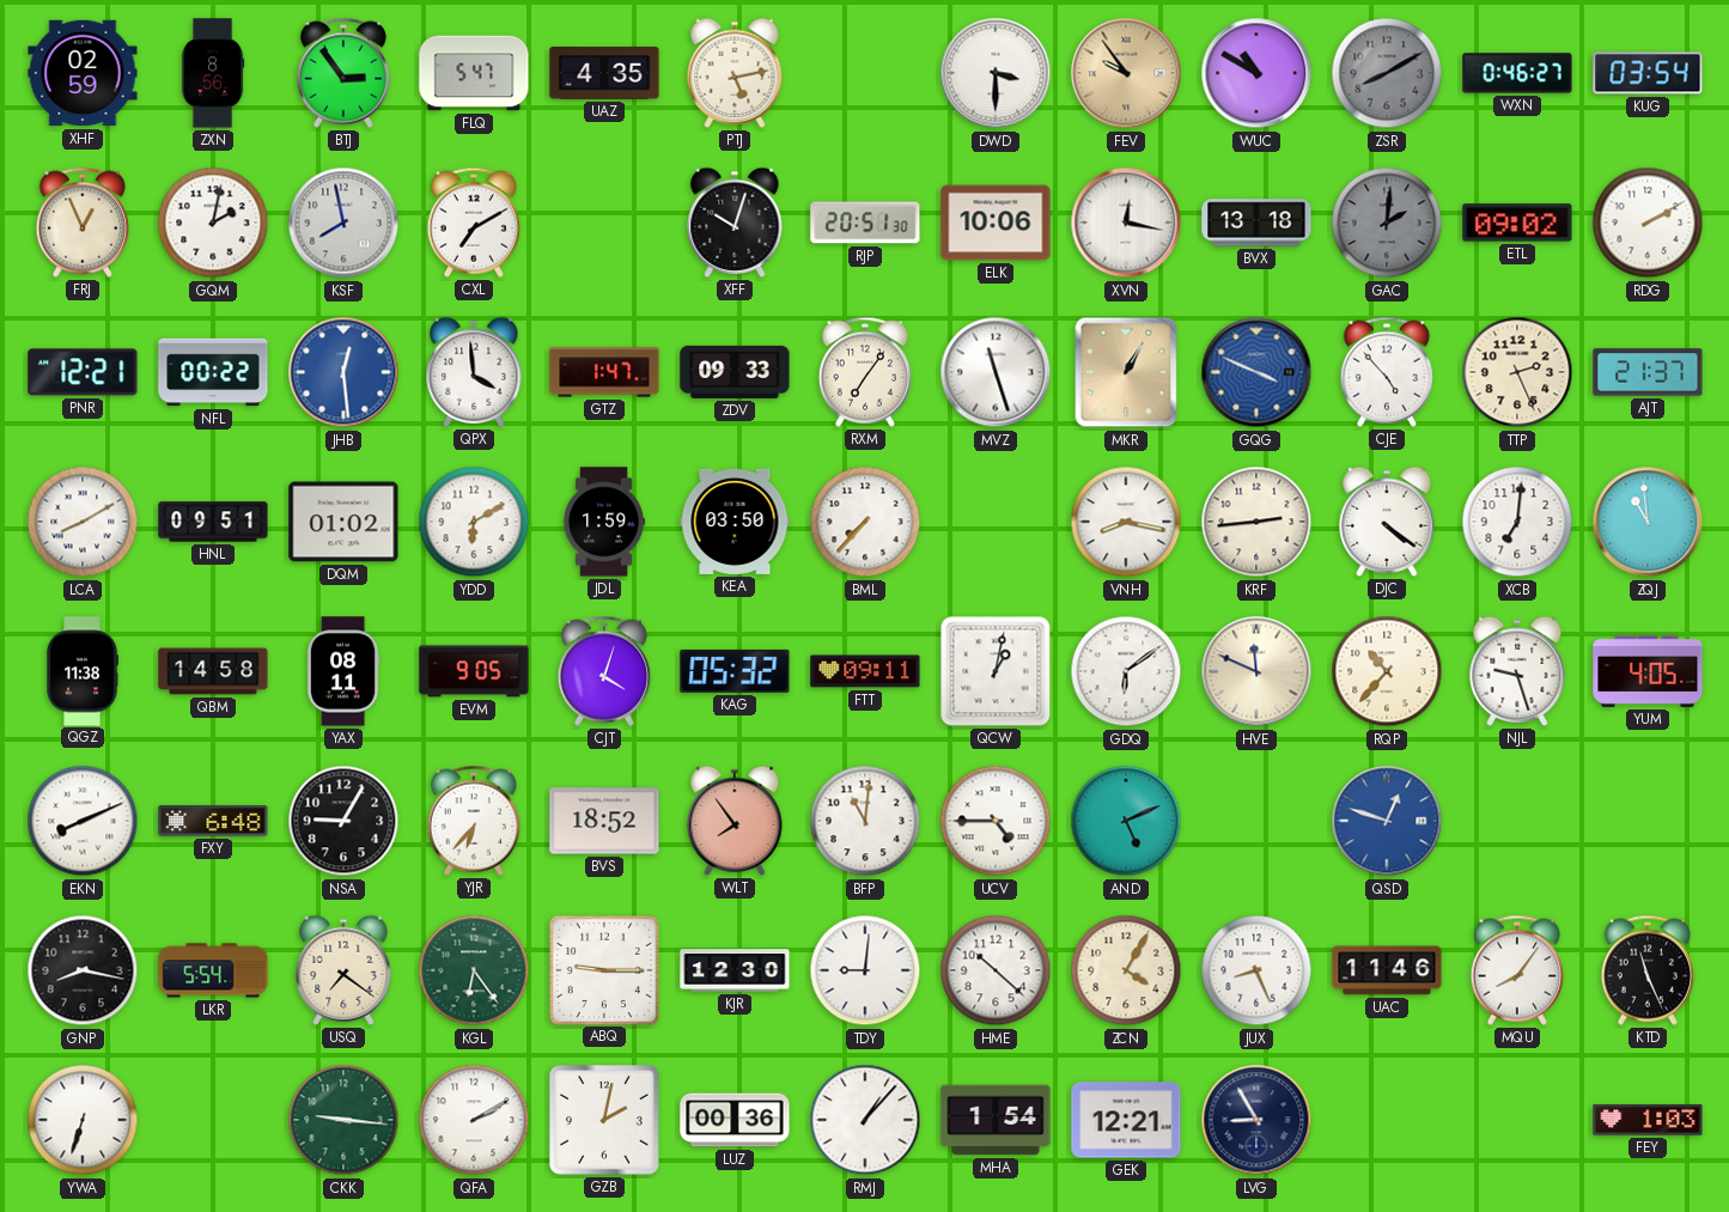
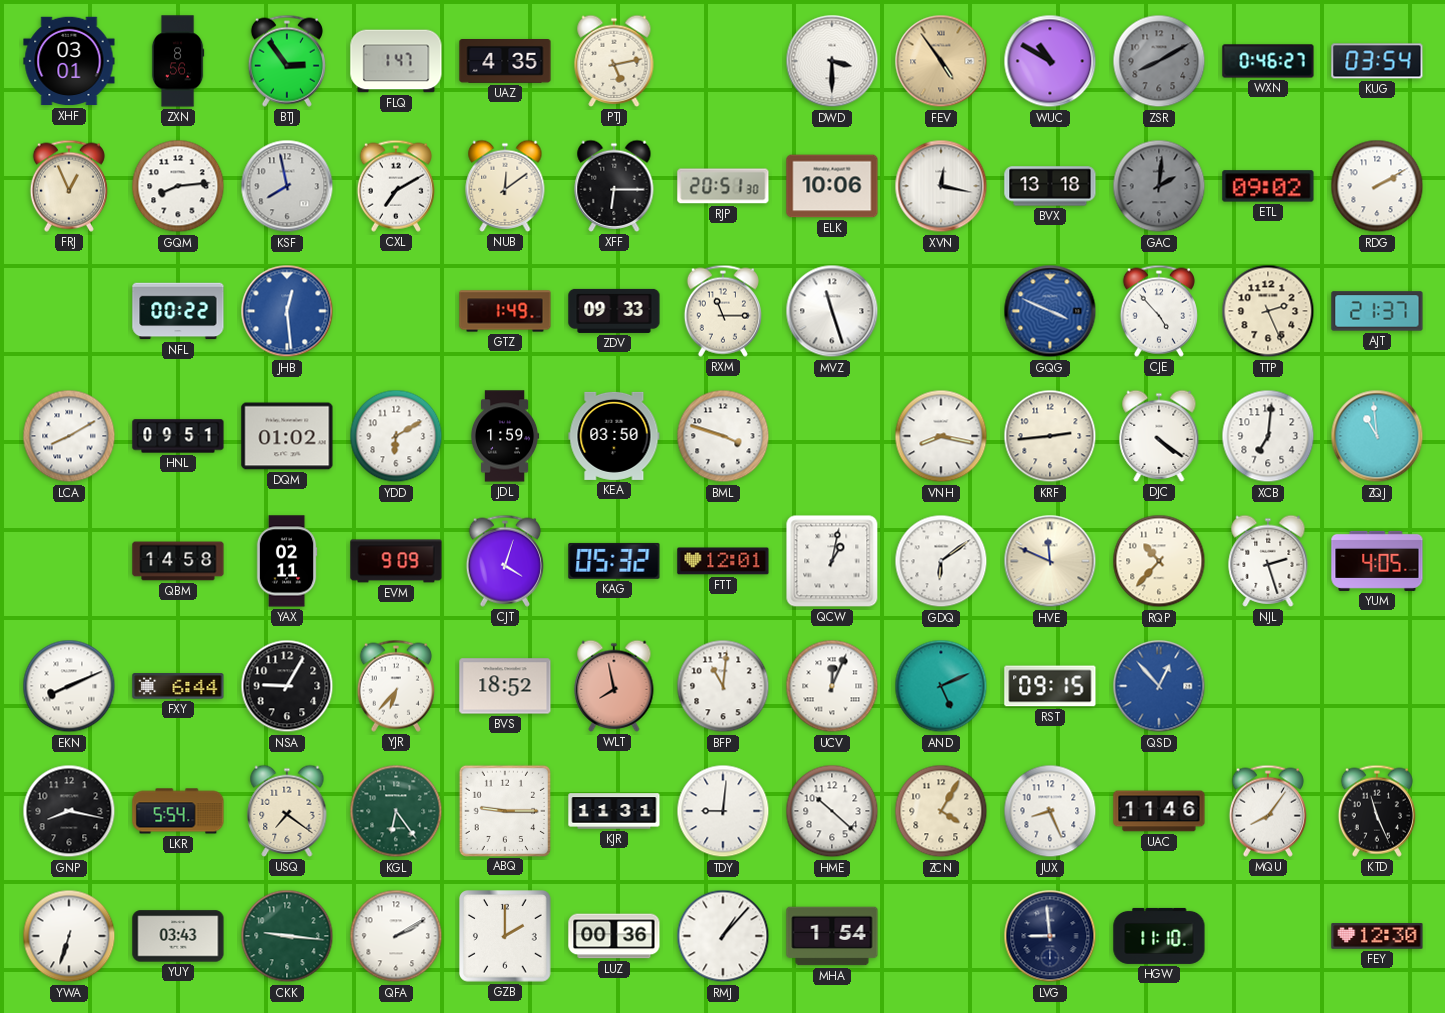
XHF: 02:59 -> 03:01
FLQ: 5:47 -> 1:47
FEV: 9:54 -> 4:54
GQM: 2:02 -> 8:14
NUB: none -> 12:09
XFF: 10:03 -> 6:15
PNR: 12:21 -> none
QPX: 3:59 -> none
GTZ: 1:47 -> 1:49
RXM: 7:06 -> 11:15
MKR: 1:05 -> none
BML: 7:37 -> 3:48
QGZ: 11:38 -> none
YAX: 08:11 -> 02:11
EVM: 9:05 -> 9:09
FTT: 09:11 -> 12:01
NJL: 9:27 -> 2:27
FXY: 6:48 -> 6:44
WLT: 7:54 -> 7:58
UCV: 4:45 -> 12:04
RST: none -> 09:15
QSD: 12:48 -> 12:53
KJR: 12:30 -> 11:31
YUY: none -> 03:43
GZB: 2:02 -> 2:00
GEK: 12:21 -> none
LVG: 8:55 -> 8:59
HGW: none -> 11:10
FEY: 1:03 -> 12:30
